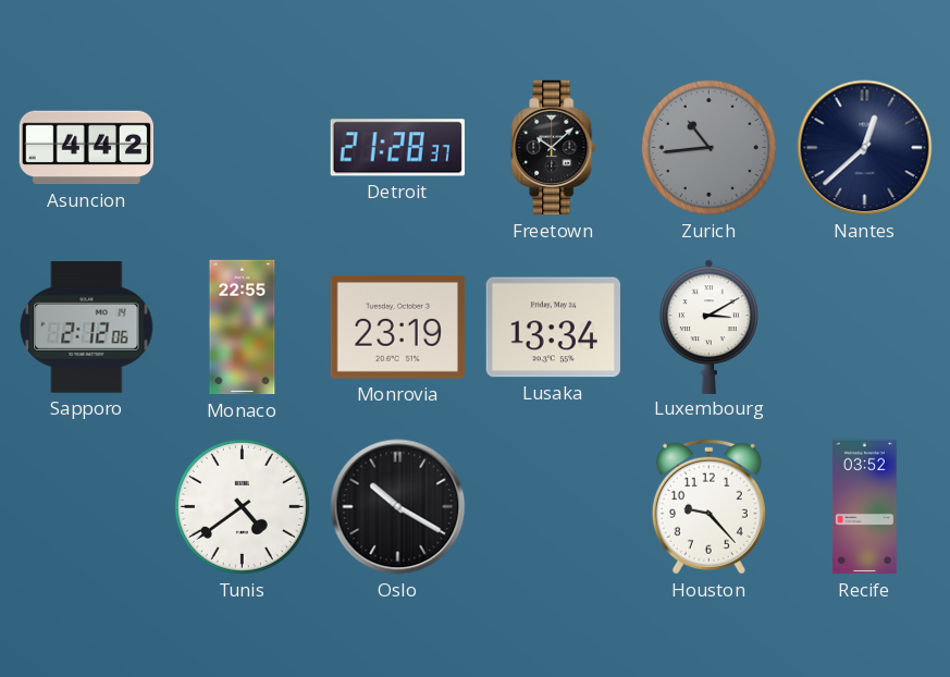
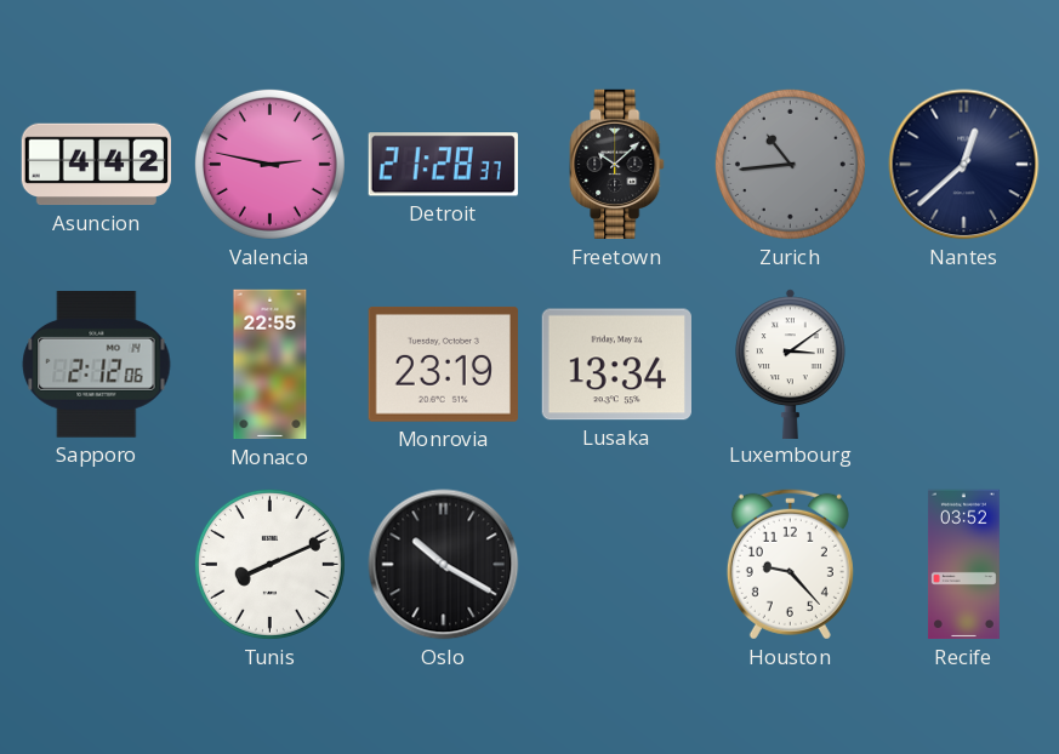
Valencia: none -> 2:47
Luxembourg: 3:10 -> 3:09
Tunis: 4:39 -> 8:11
